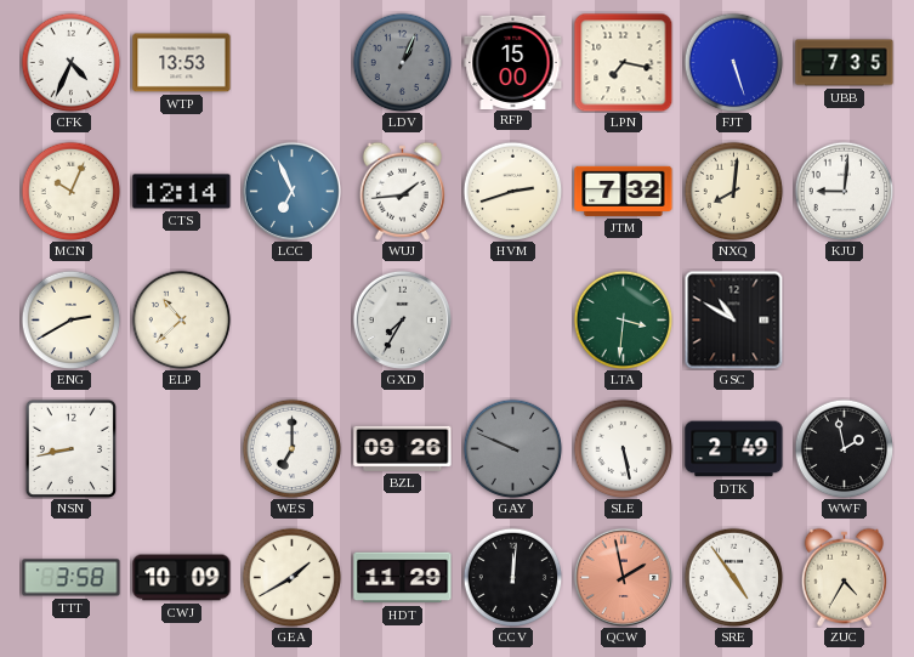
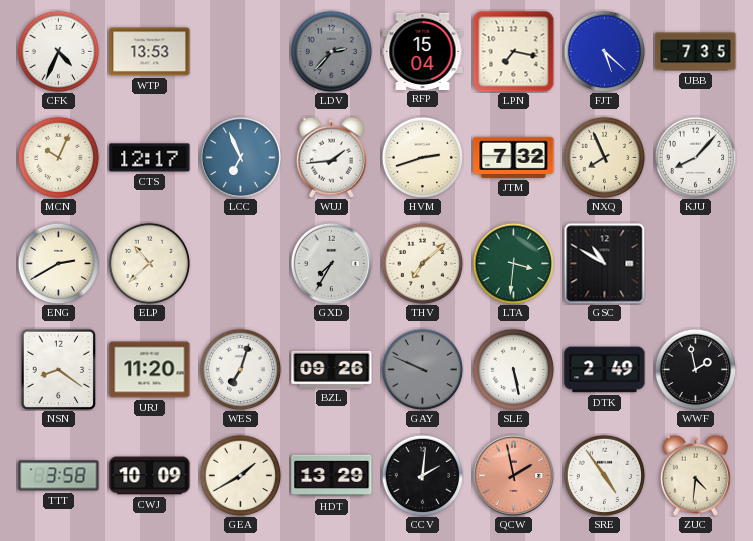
LDV: 1:04 -> 2:37
RFP: 15:00 -> 15:04
FJT: 5:27 -> 5:22
CTS: 12:14 -> 12:17
NXQ: 8:01 -> 7:56
KJU: 9:01 -> 8:07
THV: none -> 7:08
NSN: 8:43 -> 8:21
URJ: none -> 11:20
WES: 7:00 -> 7:03
HDT: 11:29 -> 13:29
CCV: 12:01 -> 2:01
ZUC: 4:35 -> 4:31
